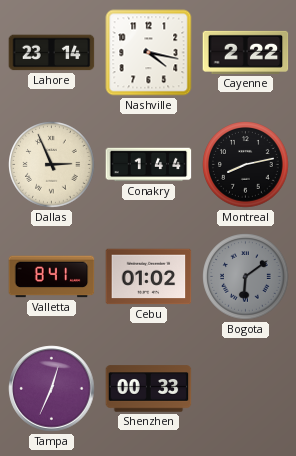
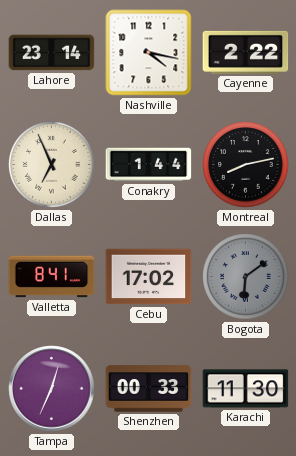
Dallas: 2:56 -> 6:56
Cebu: 01:02 -> 17:02
Karachi: none -> 11:30
